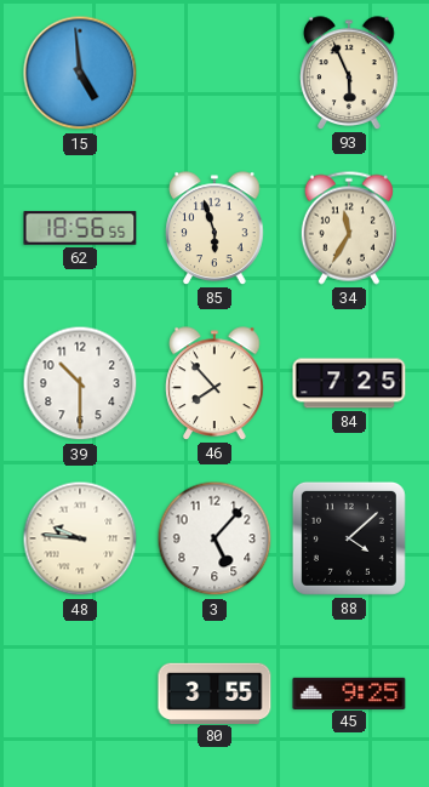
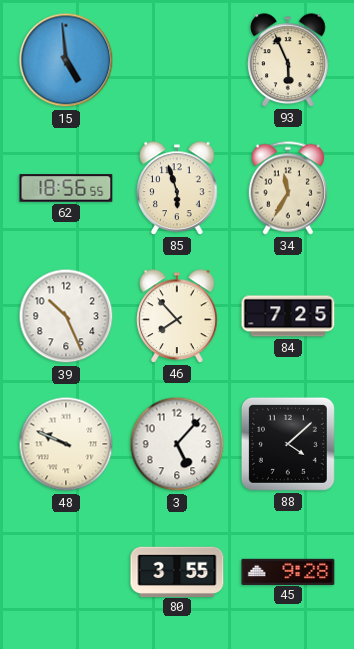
39: 10:30 -> 10:26
48: 9:46 -> 9:49
45: 9:25 -> 9:28
